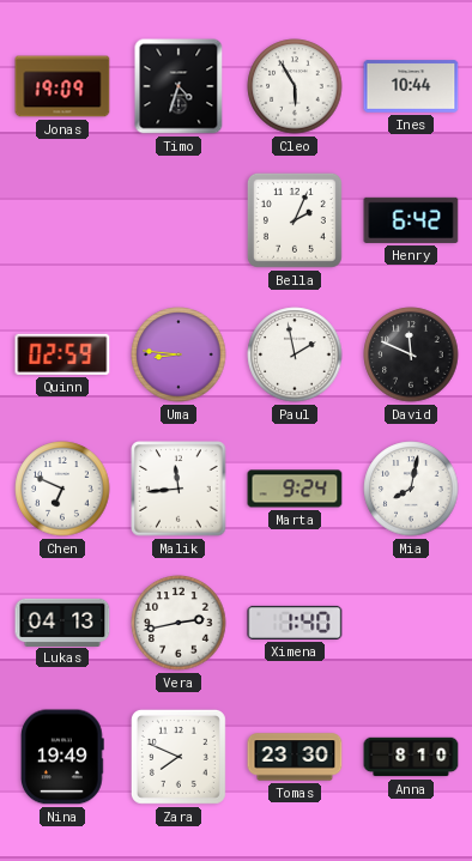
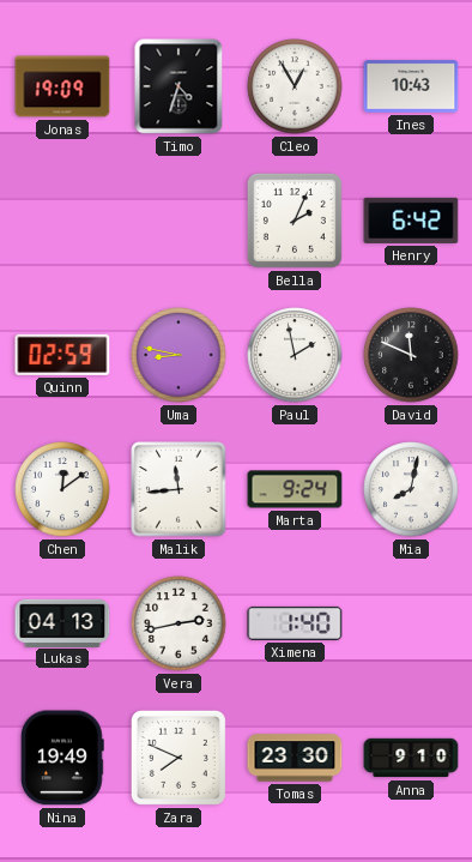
Cleo: 5:55 -> 12:55
Ines: 10:44 -> 10:43
Uma: 8:46 -> 8:47
Chen: 6:49 -> 12:09
Anna: 8:10 -> 9:10
